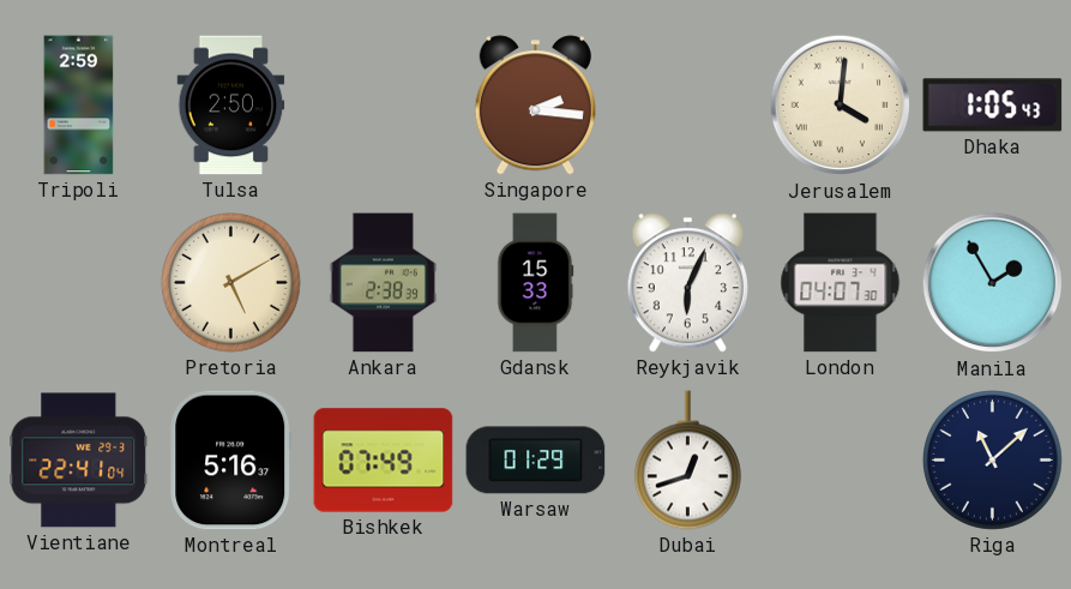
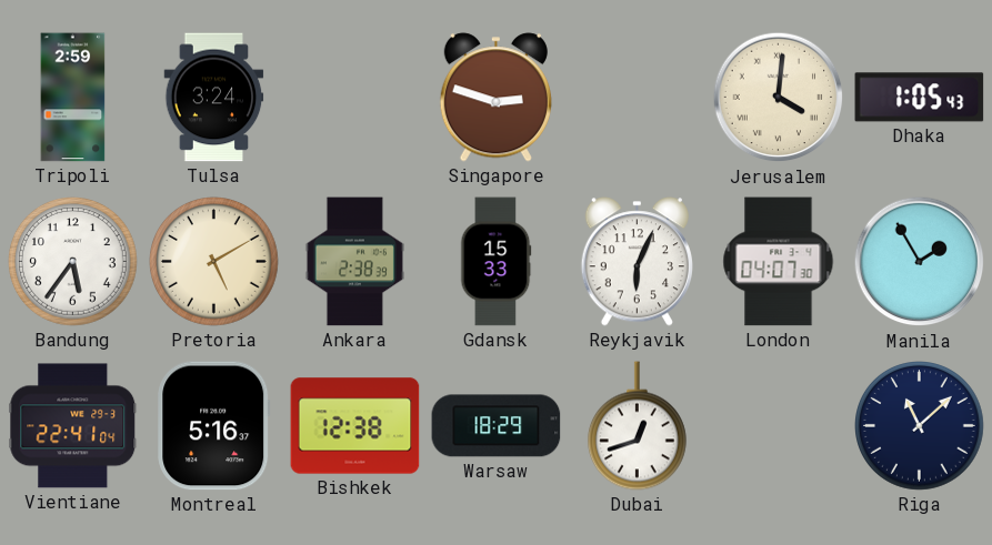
Tulsa: 2:50 -> 3:24
Singapore: 2:16 -> 2:48
Bandung: none -> 5:36
Bishkek: 07:49 -> 12:38
Warsaw: 01:29 -> 18:29
